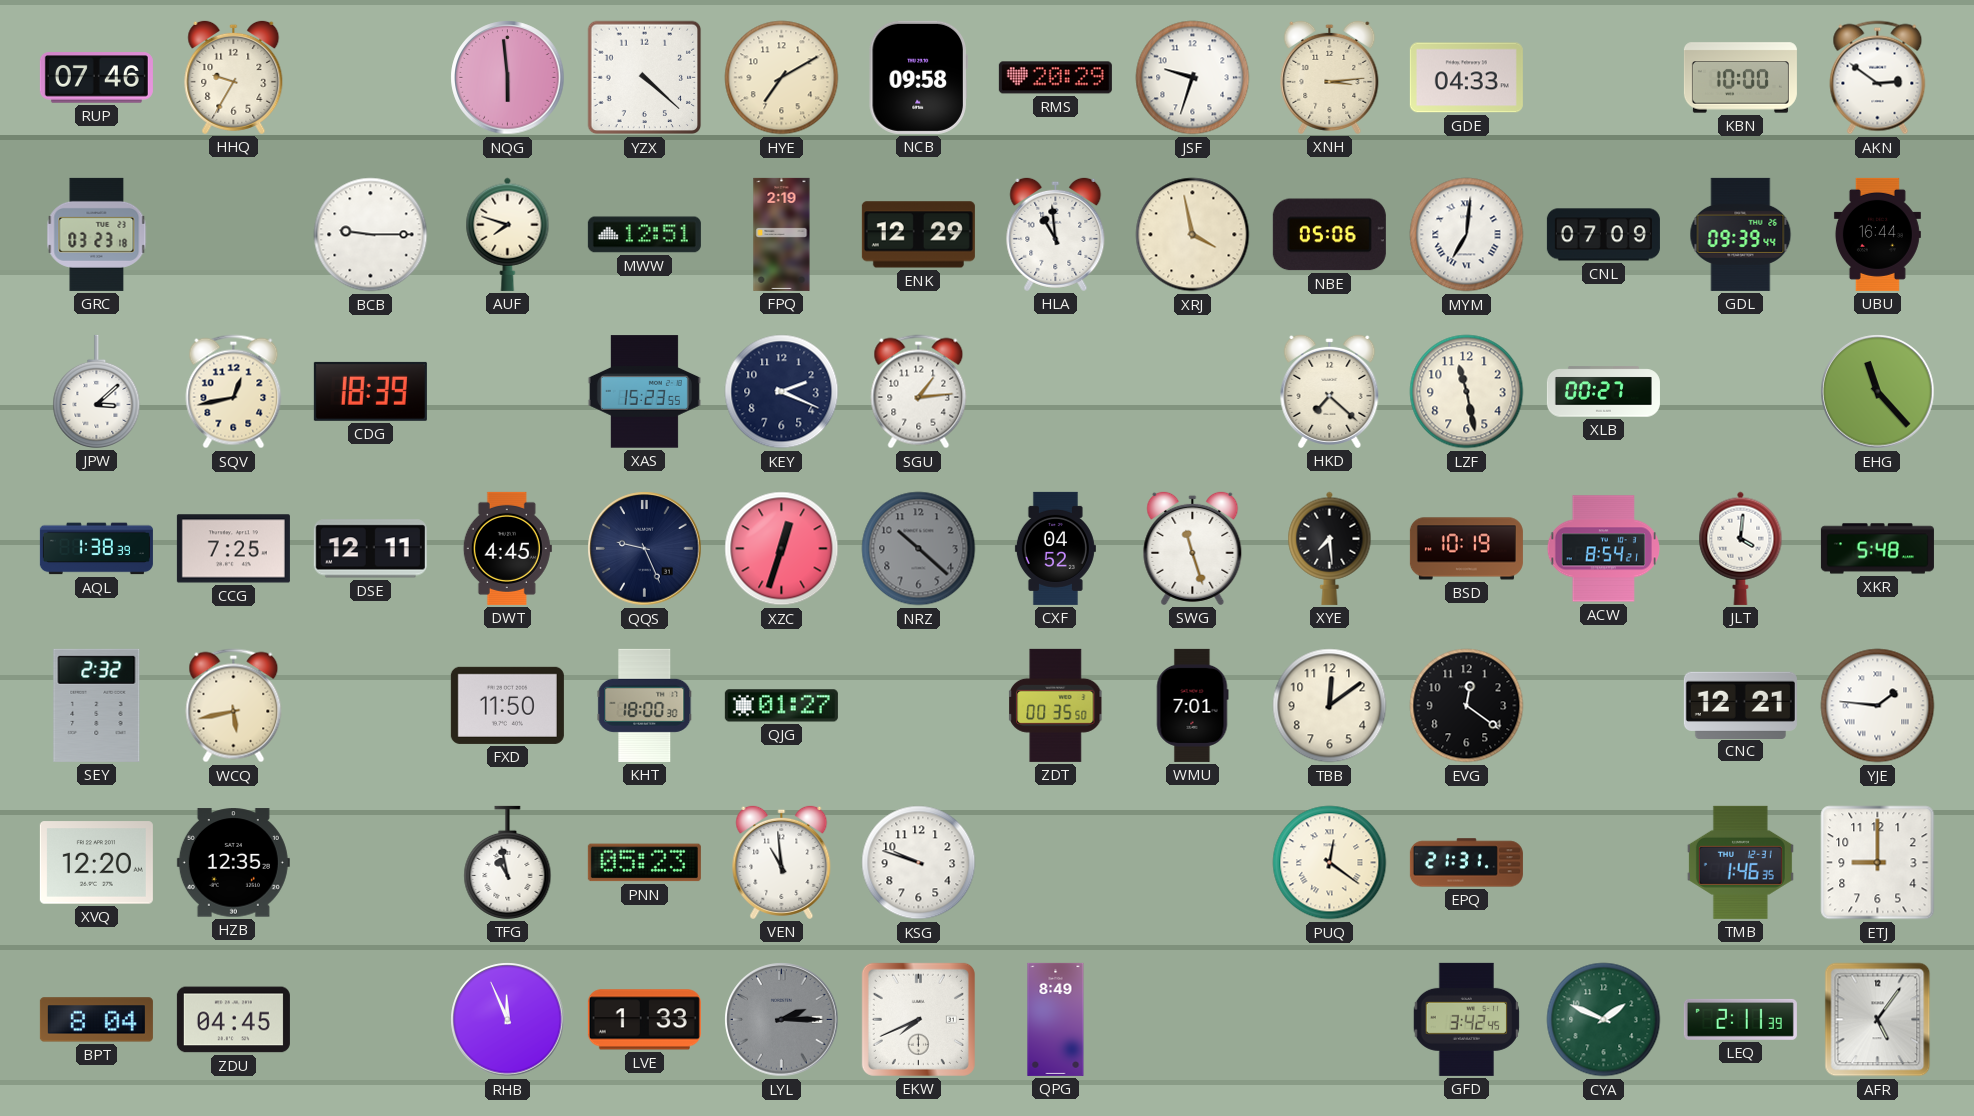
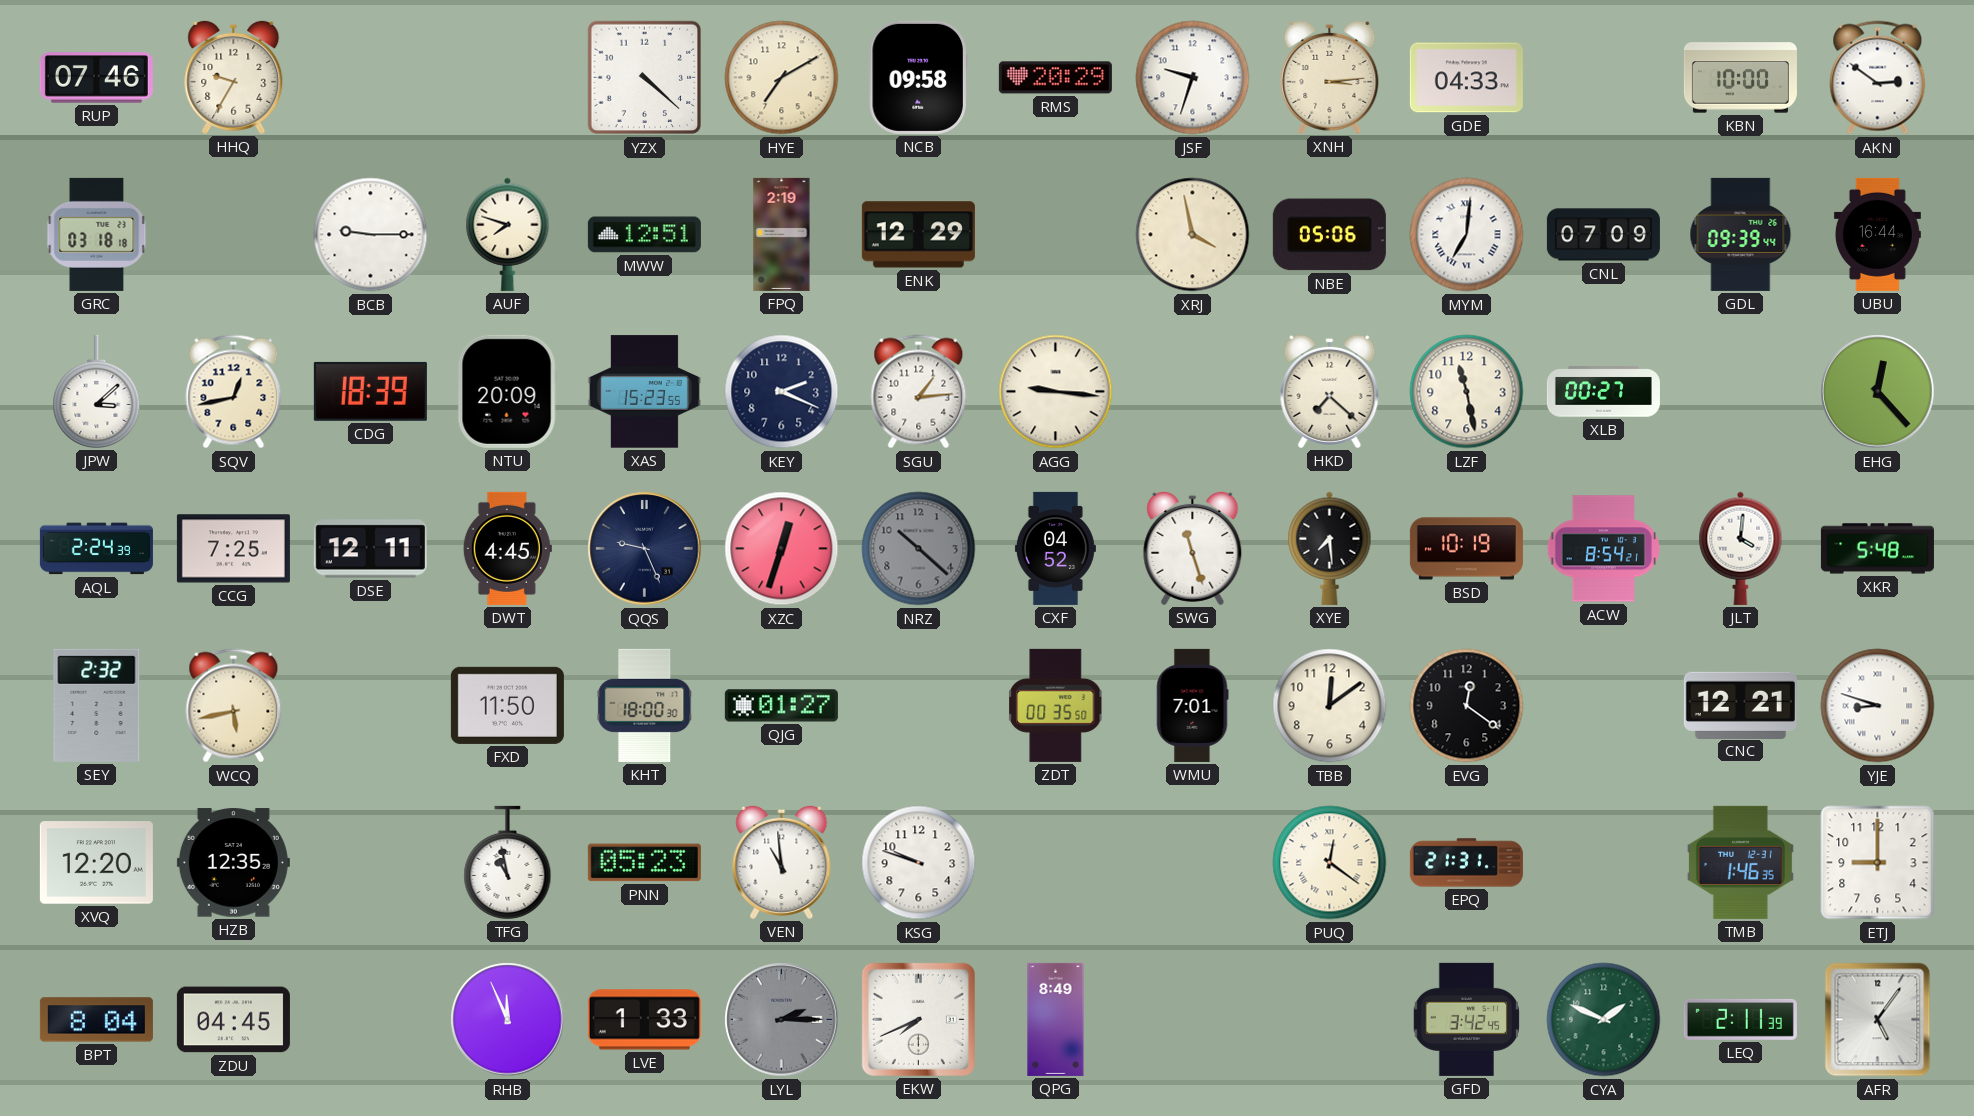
NQG: 5:59 -> none
GRC: 03:23 -> 03:18
HLA: 10:59 -> none
NTU: none -> 20:09
AGG: none -> 9:16
EHG: 11:23 -> 12:23
AQL: 1:38 -> 2:24
YJE: 1:46 -> 8:48
